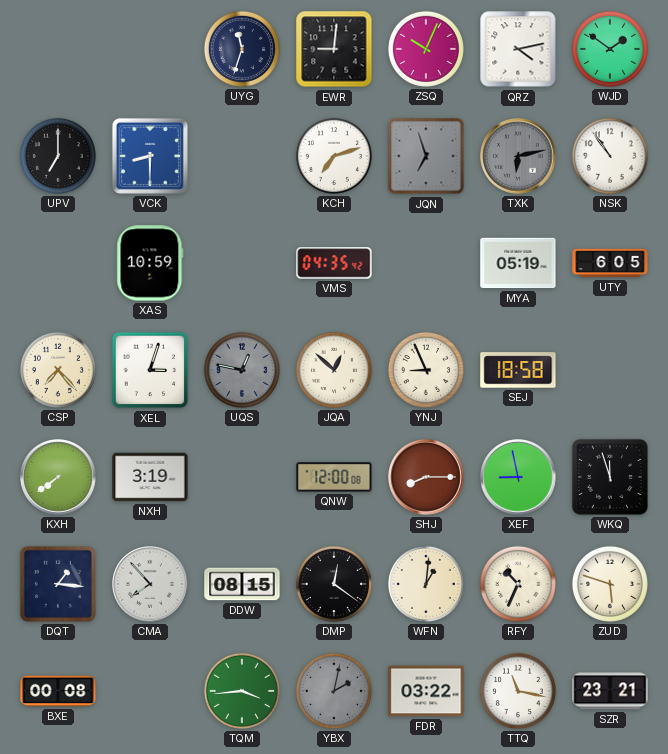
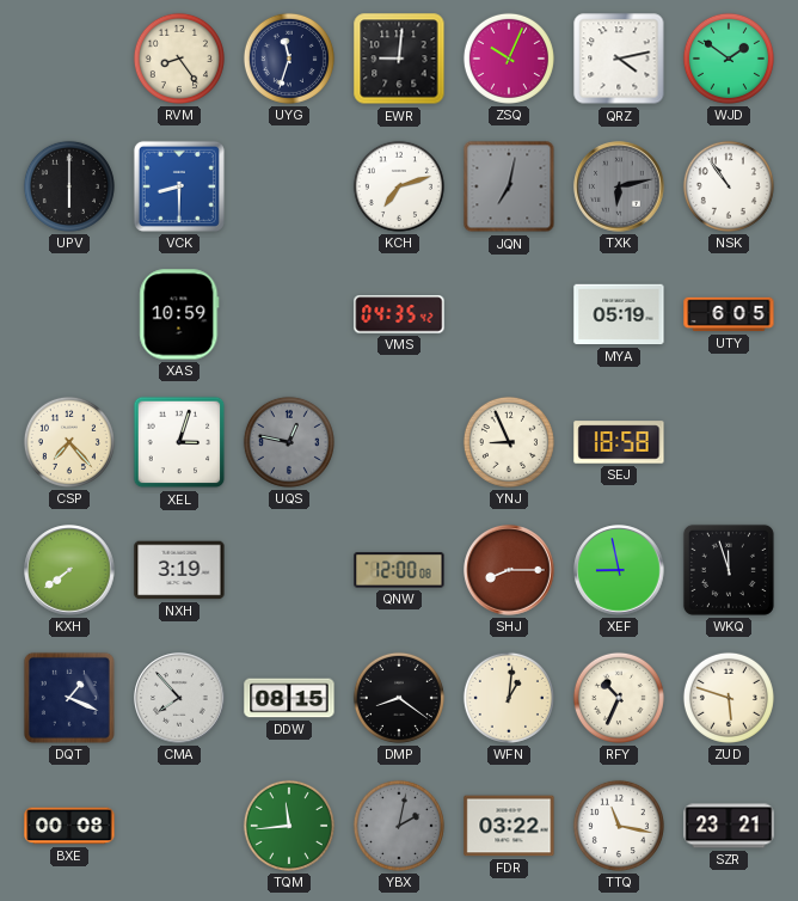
RVM: none -> 8:24
UPV: 7:00 -> 6:00
JQN: 6:57 -> 7:02
JQA: 12:52 -> none
DQT: 1:16 -> 1:19
DMP: 12:21 -> 8:21
TQM: 3:44 -> 11:44
